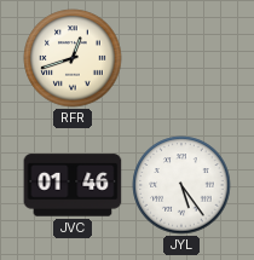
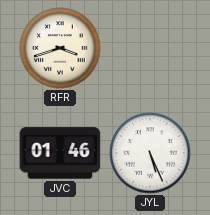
RFR: 12:42 -> 3:42
JYL: 5:24 -> 5:26
